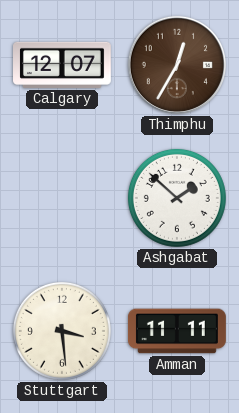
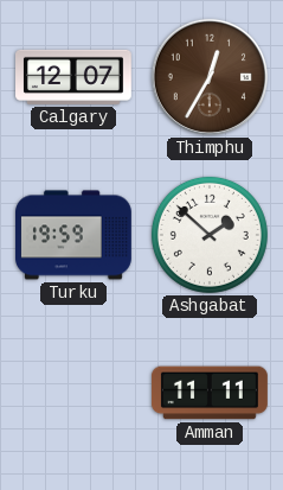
Turku: none -> 19:59
Stuttgart: 3:29 -> none
